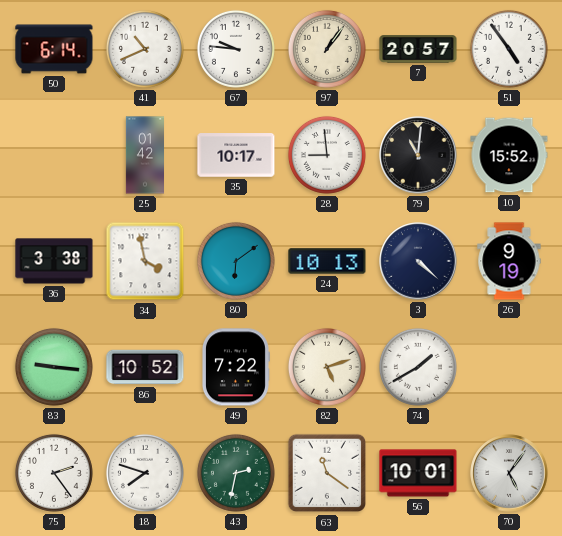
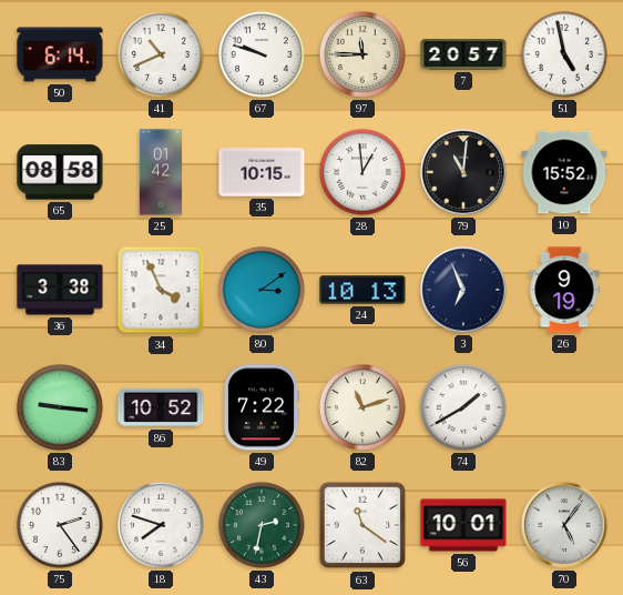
67: 9:46 -> 9:48
97: 1:06 -> 11:45
51: 4:54 -> 4:58
65: none -> 08:58
35: 10:17 -> 10:15
28: 8:59 -> 12:59
34: 3:58 -> 3:56
80: 6:09 -> 3:09
3: 4:22 -> 6:56
82: 5:12 -> 11:12
